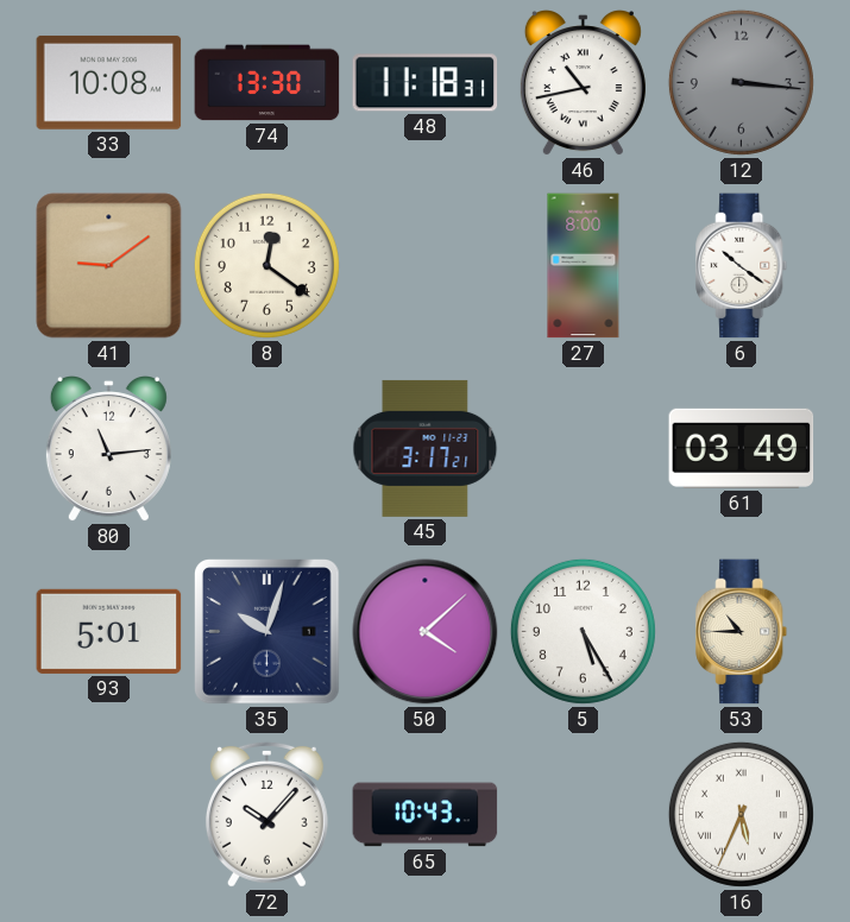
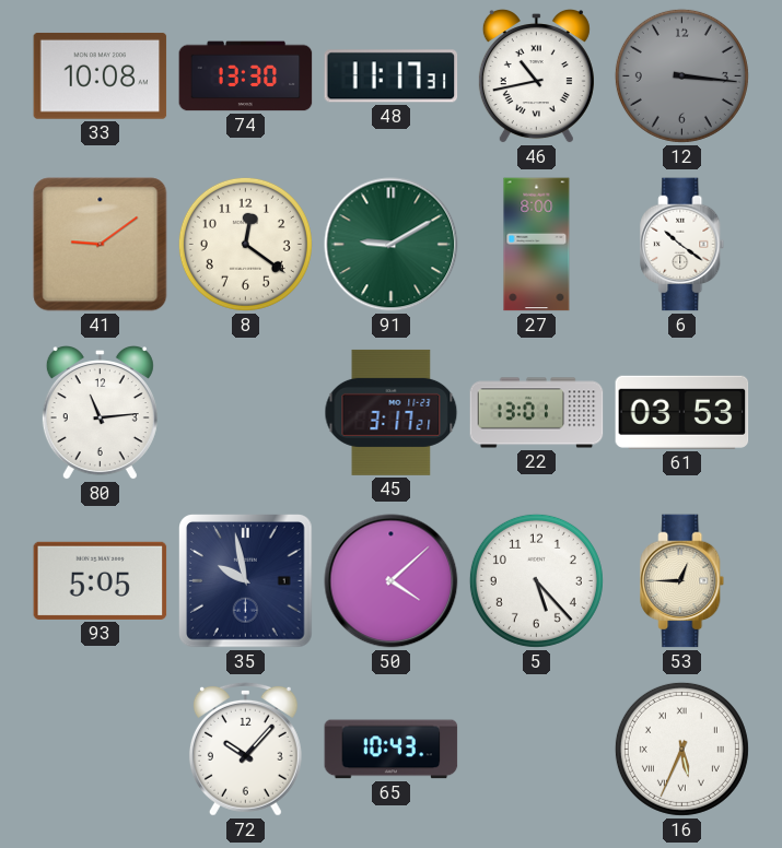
48: 11:18 -> 11:17
91: none -> 9:10
22: none -> 13:01
61: 03:49 -> 03:53
93: 5:01 -> 5:05
35: 10:03 -> 9:58
5: 5:25 -> 5:23
53: 10:45 -> 12:45
